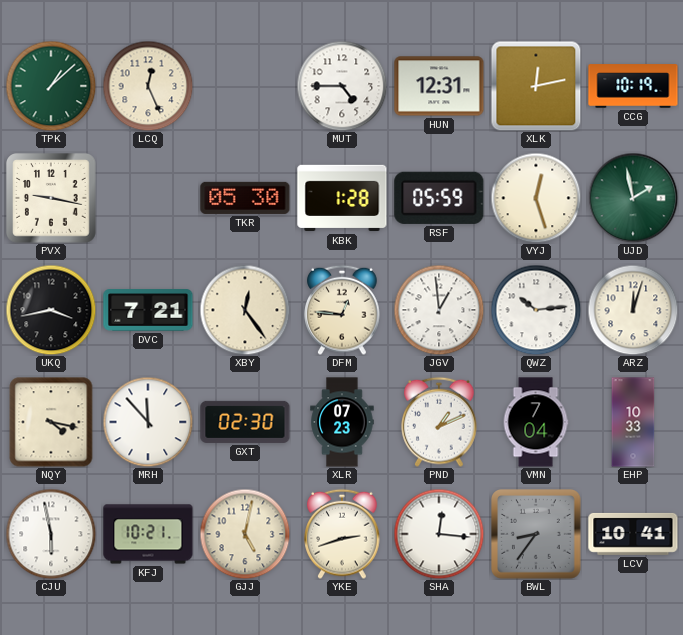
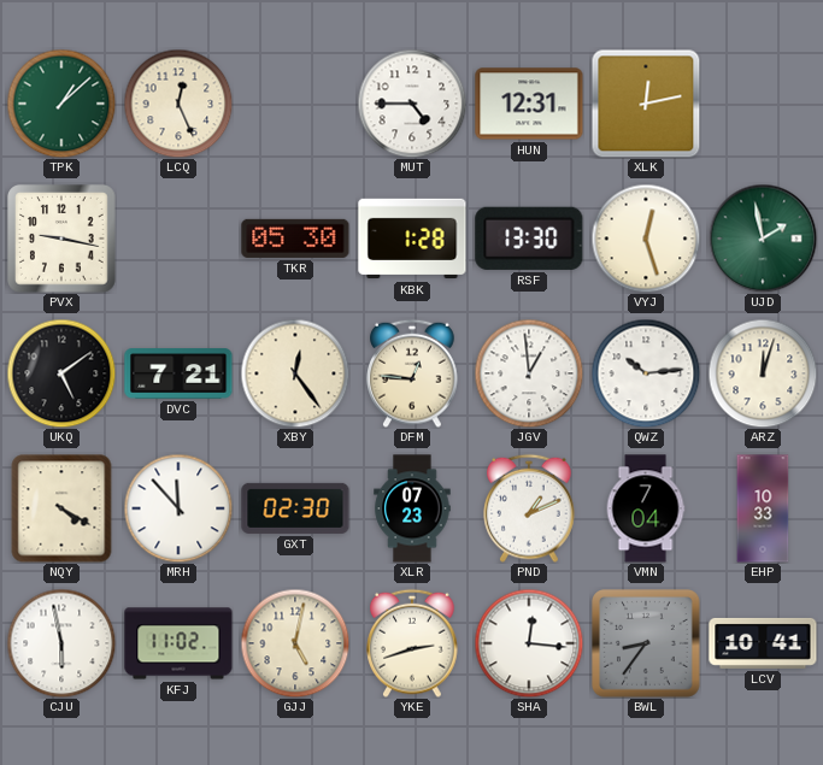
CCG: 10:19 -> none
RSF: 05:59 -> 13:30
UKQ: 3:43 -> 5:09
NQY: 4:17 -> 4:20
KFJ: 10:21 -> 11:02
